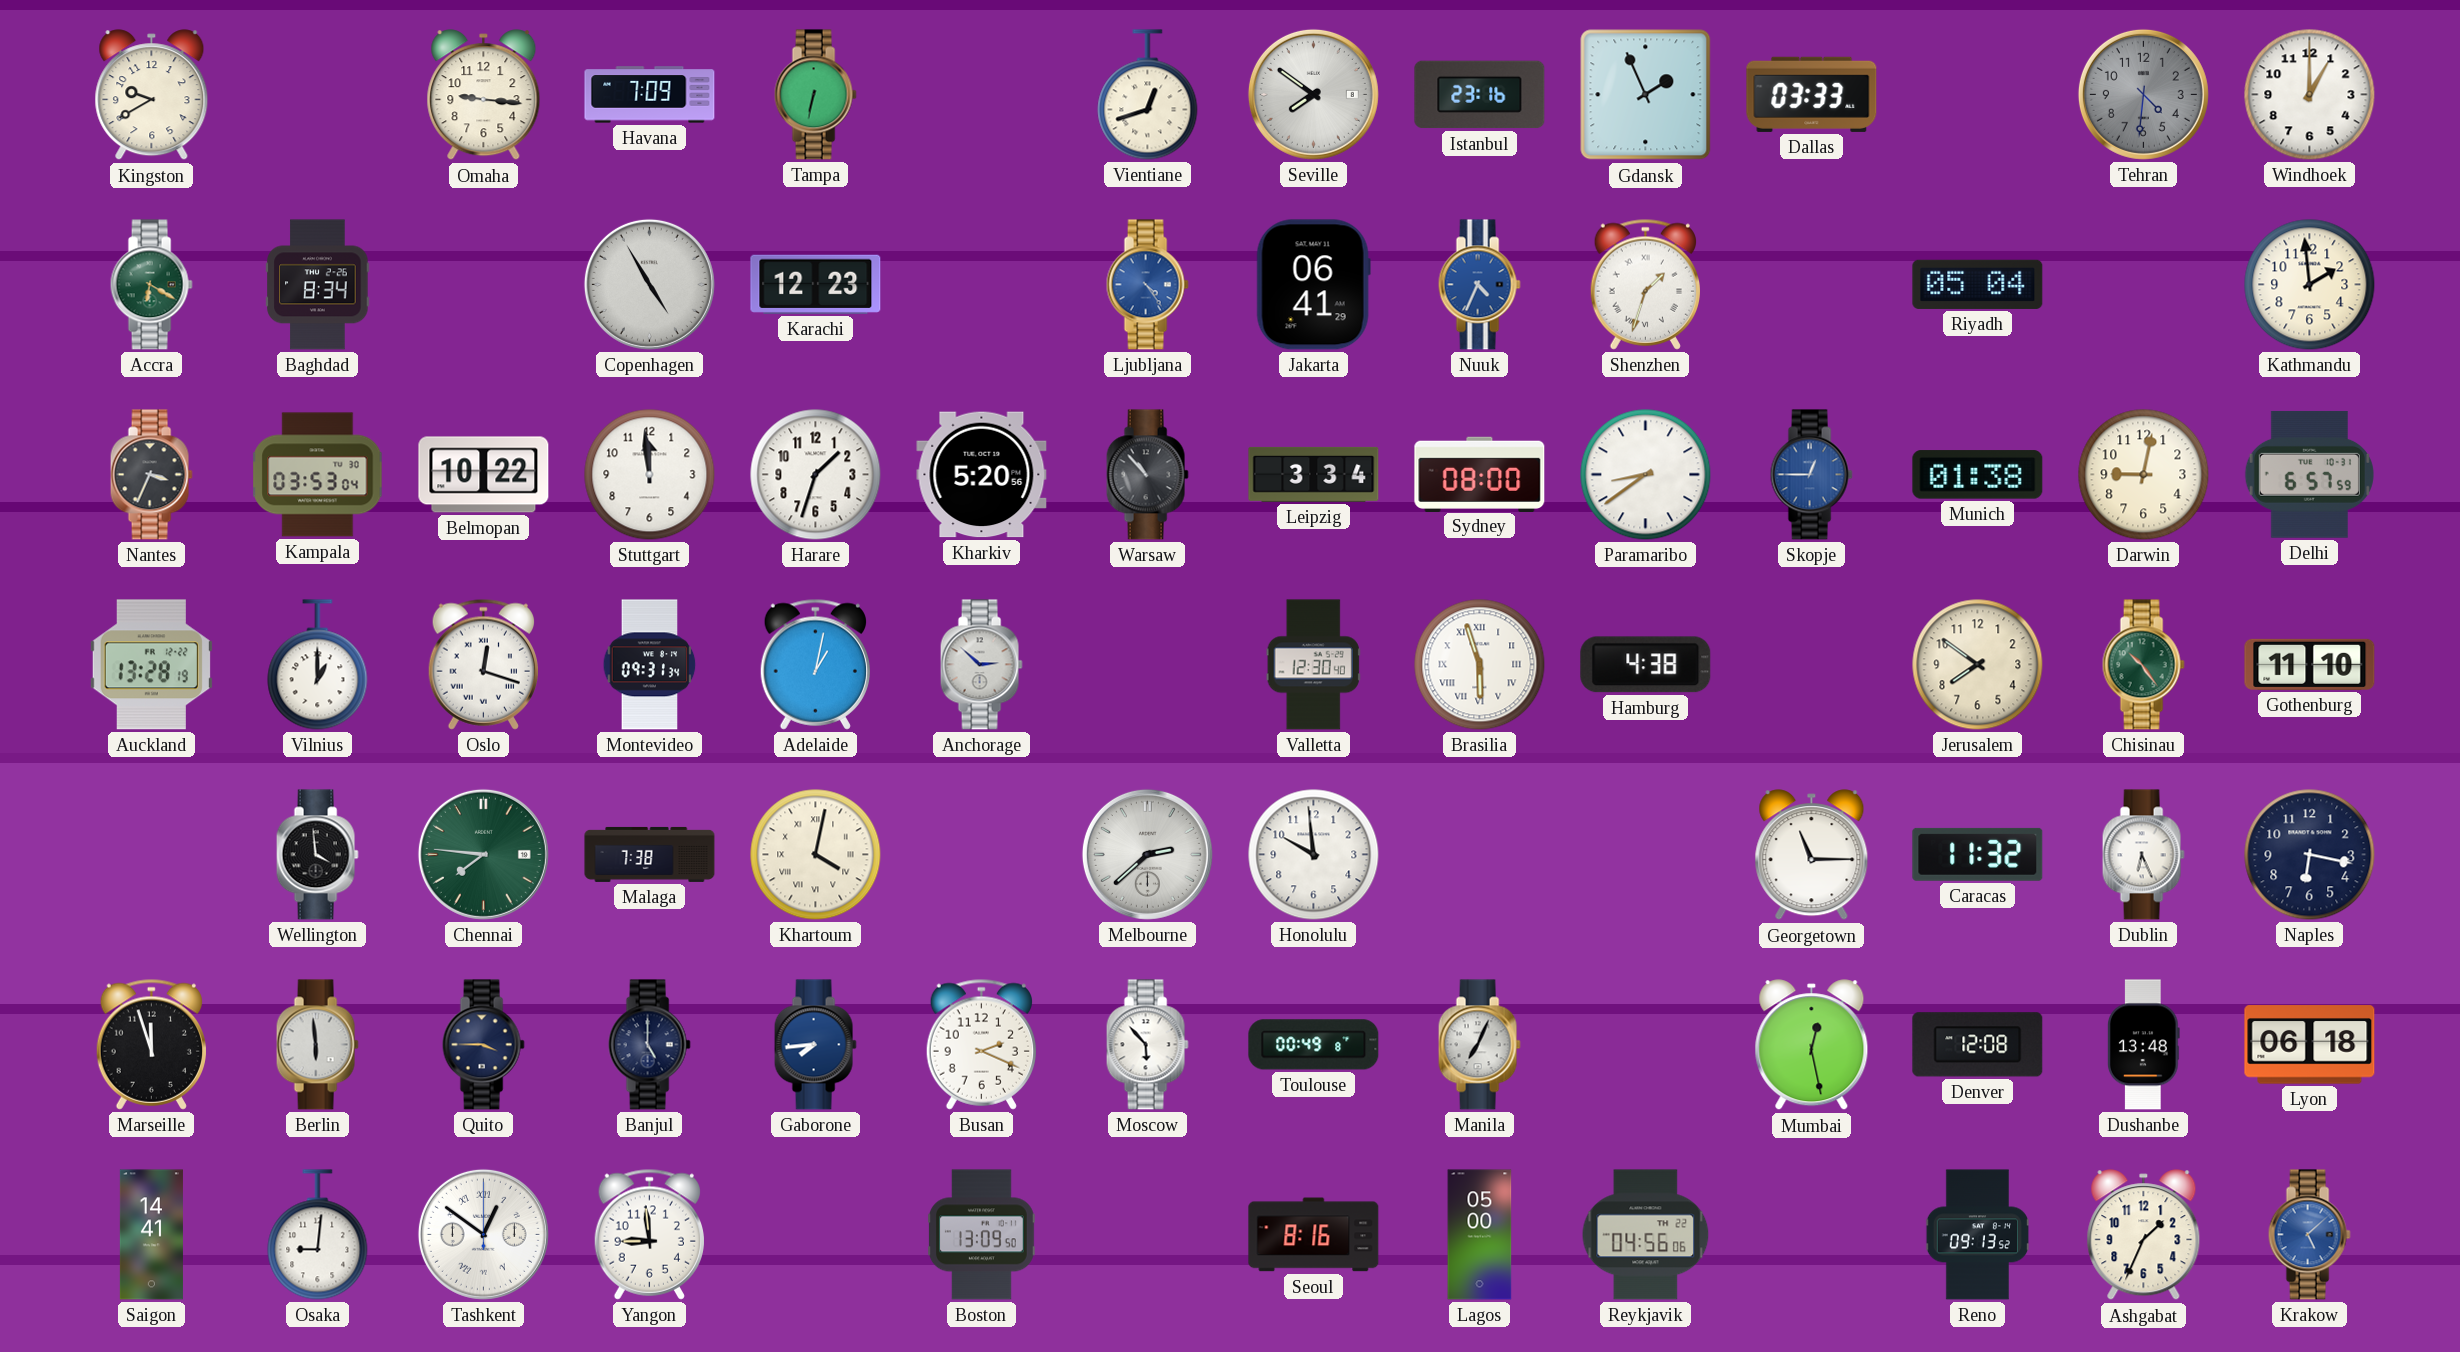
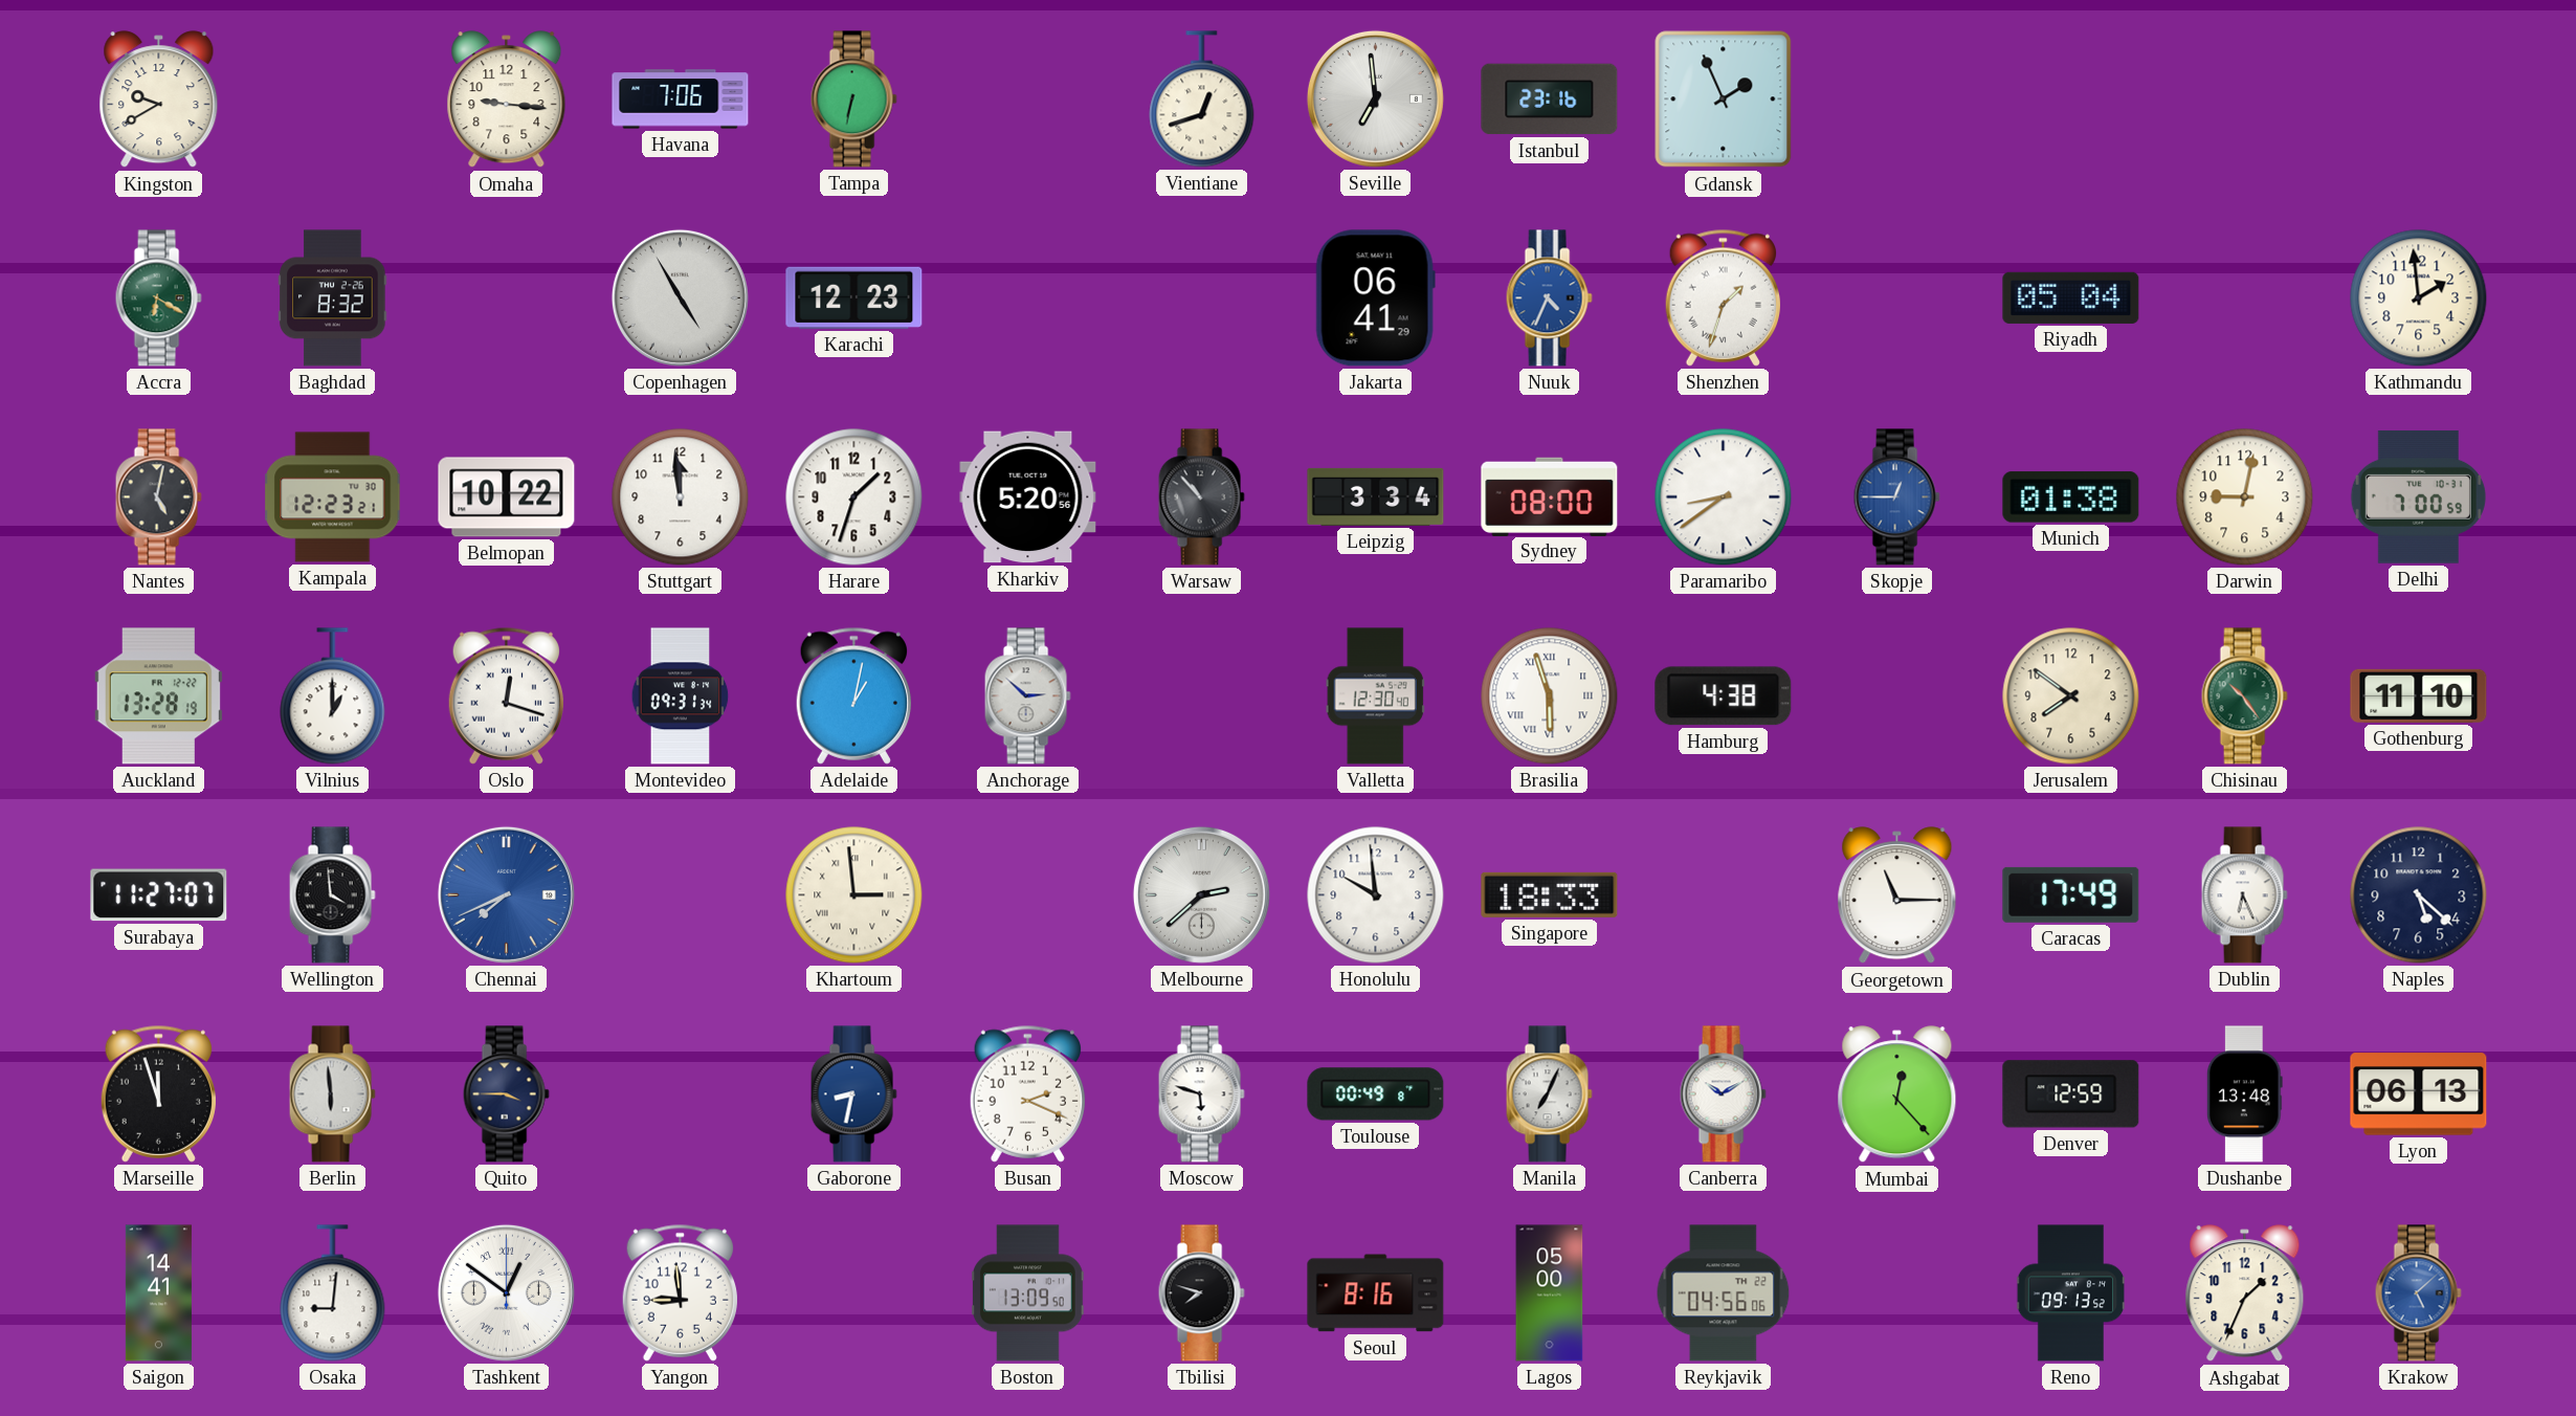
Havana: 7:09 -> 7:06
Seville: 7:51 -> 6:59
Dallas: 03:33 -> none
Tehran: 4:31 -> none
Windhoek: 1:00 -> none
Baghdad: 8:34 -> 8:32
Ljubljana: 4:24 -> none
Nantes: 3:34 -> 5:02
Kampala: 03:53 -> 12:23
Delhi: 6:57 -> 7:00
Surabaya: none -> 11:27
Chennai: 7:46 -> 7:41
Chennai dial: green -> blue
Malaga: 7:38 -> none
Khartoum: 4:02 -> 2:59
Singapore: none -> 18:33
Caracas: 11:32 -> 17:49
Naples: 6:17 -> 5:22
Banjul: 5:00 -> none
Gaborone: 7:44 -> 8:32
Moscow: 5:53 -> 5:48
Canberra: none -> 10:10
Mumbai: 12:28 -> 12:23
Denver: 12:08 -> 12:59
Lyon: 06:18 -> 06:13
Tbilisi: none -> 7:48
